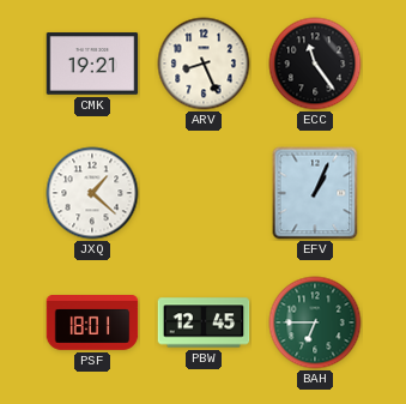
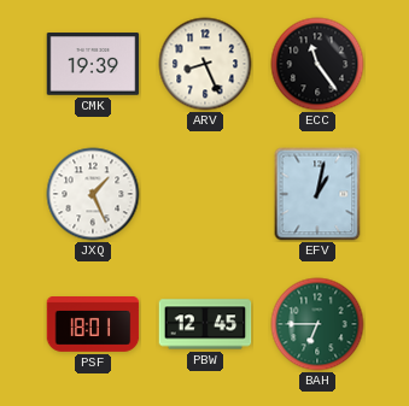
CMK: 19:21 -> 19:39
JXQ: 1:22 -> 1:26
EFV: 1:04 -> 1:02
